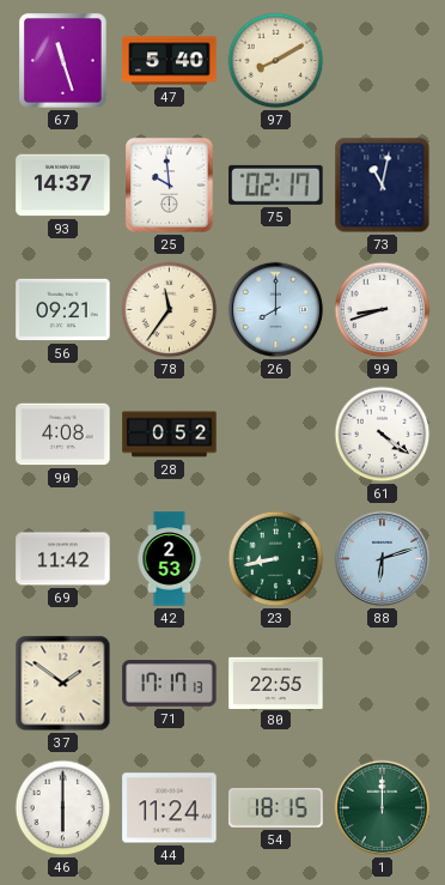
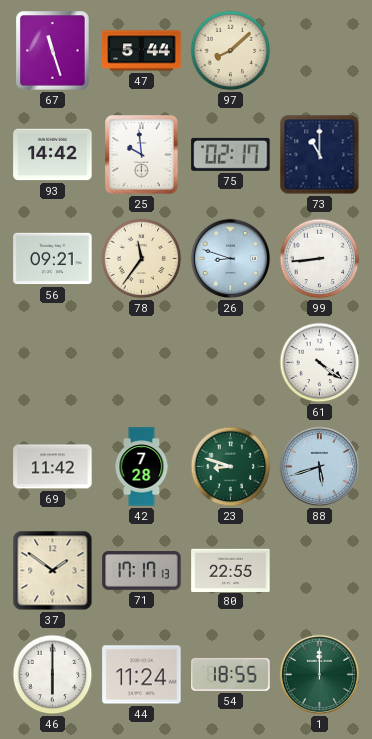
47: 5:40 -> 5:44
97: 8:10 -> 8:08
93: 14:37 -> 14:42
73: 11:02 -> 11:00
26: 8:00 -> 8:48
99: 8:42 -> 8:44
90: 4:08 -> none
28: 0:52 -> none
42: 2:53 -> 7:28
23: 8:43 -> 8:48
88: 6:12 -> 5:42
54: 18:15 -> 18:55
